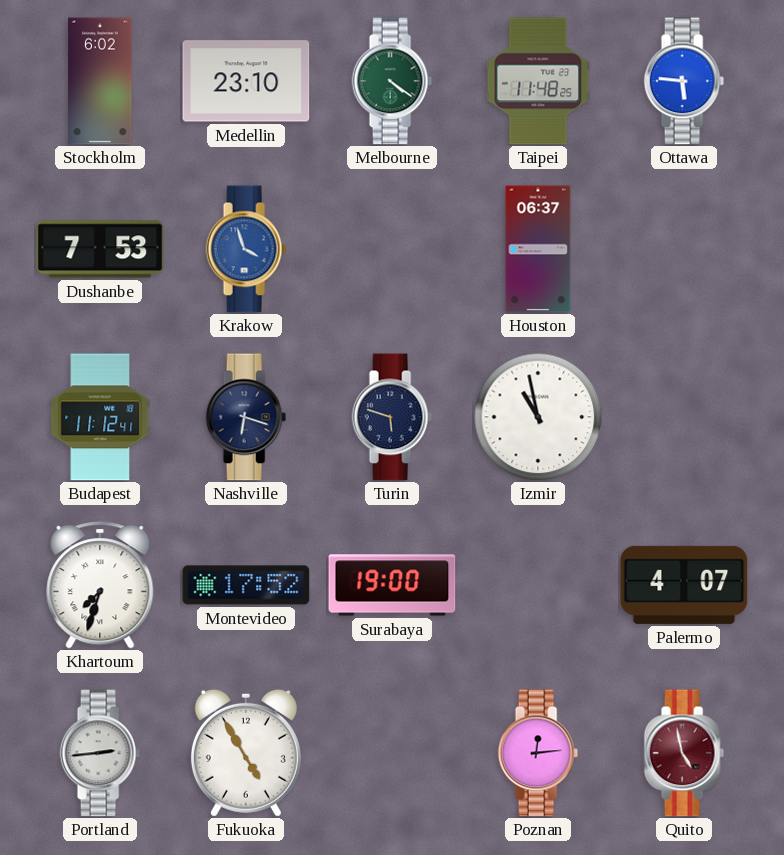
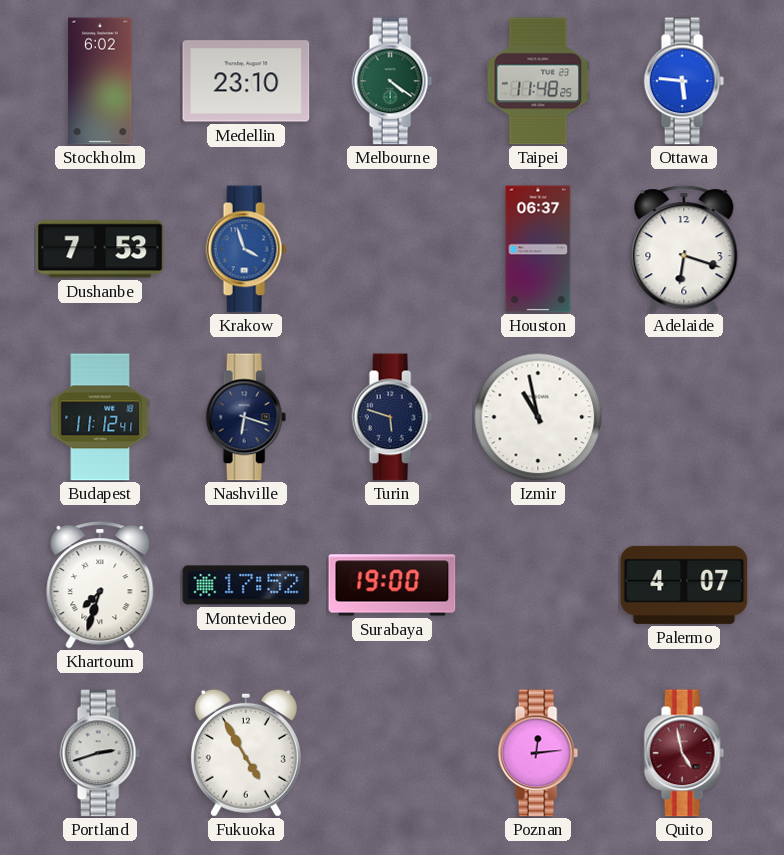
Adelaide: none -> 6:18
Portland: 2:44 -> 2:42
